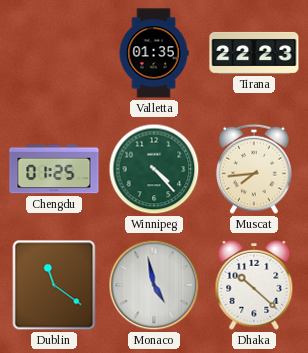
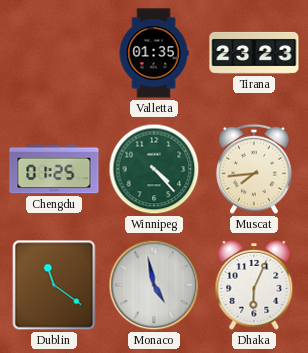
Tirana: 22:23 -> 23:23
Dhaka: 10:22 -> 6:04
